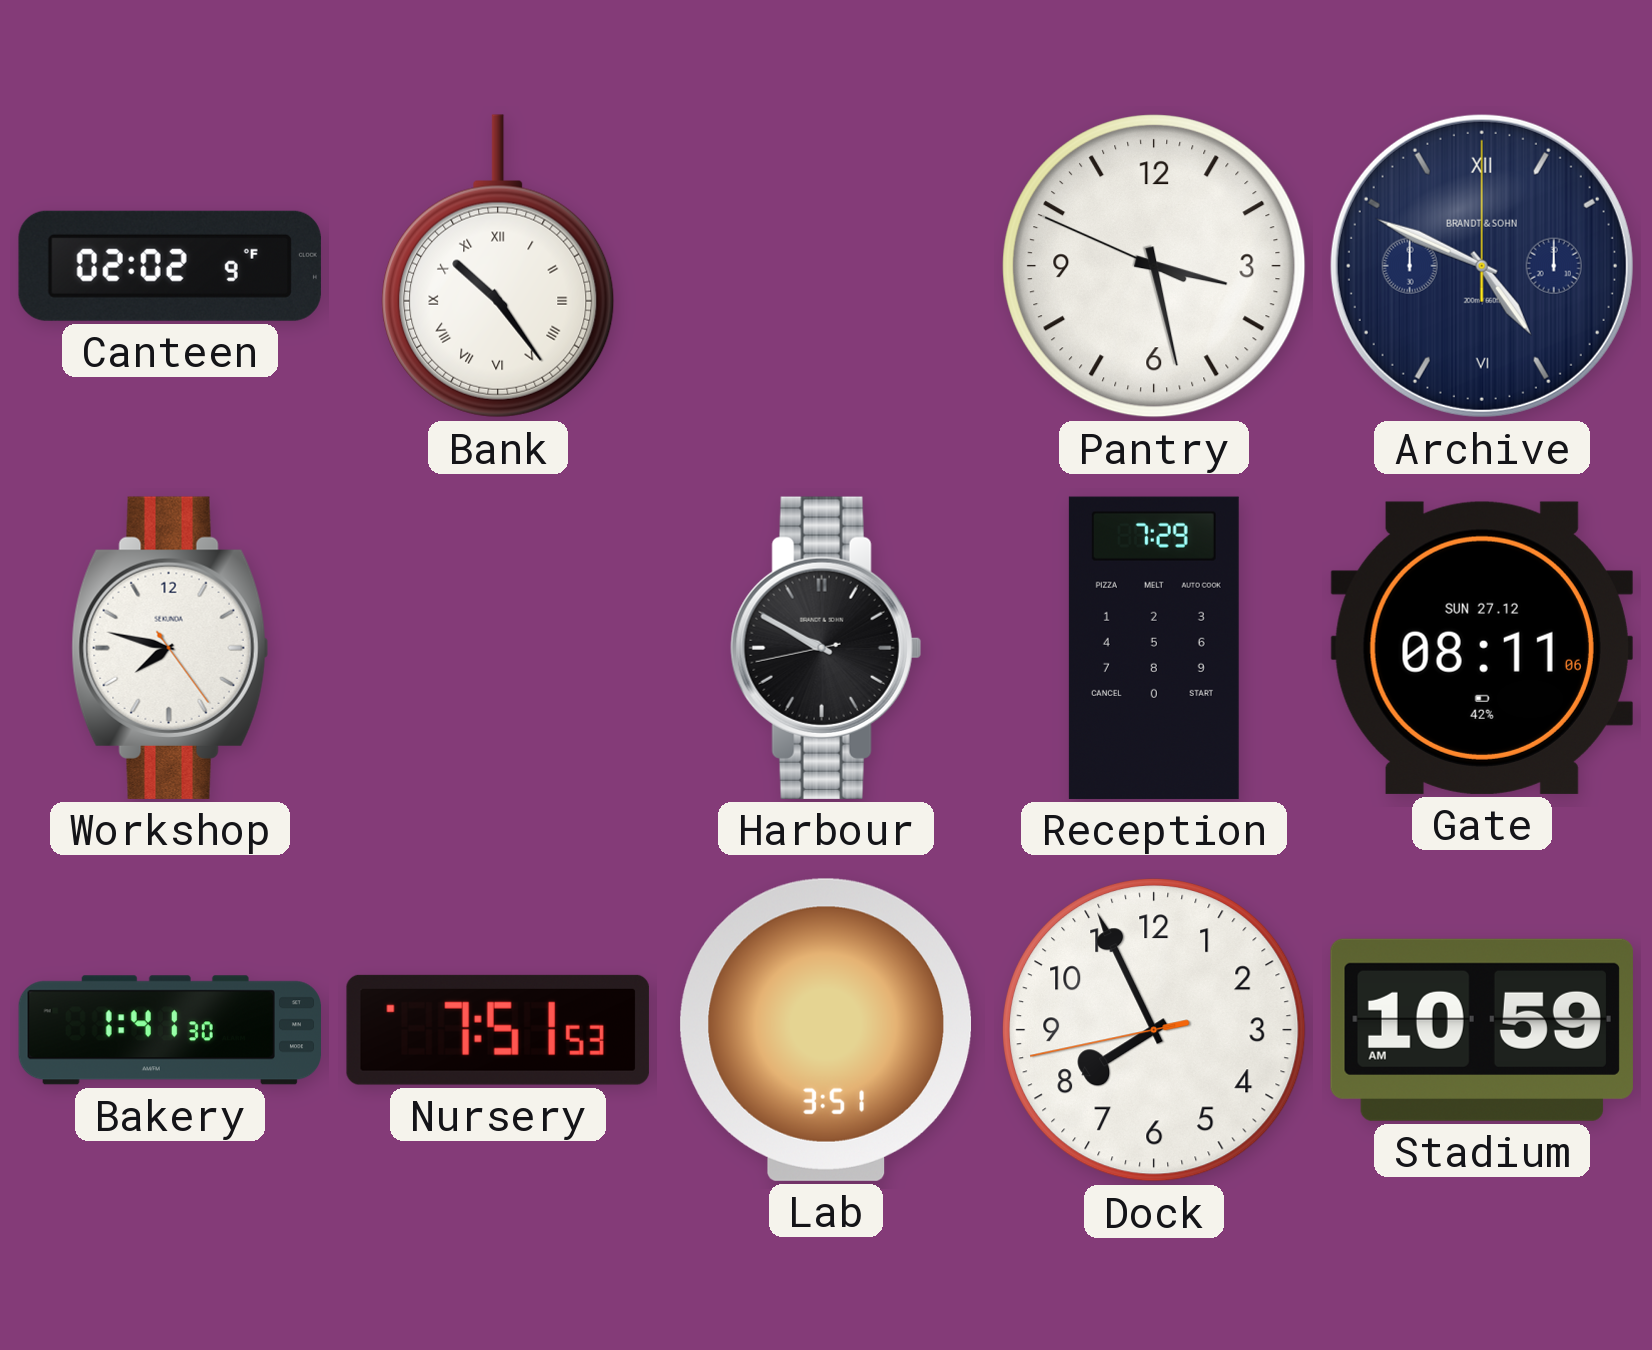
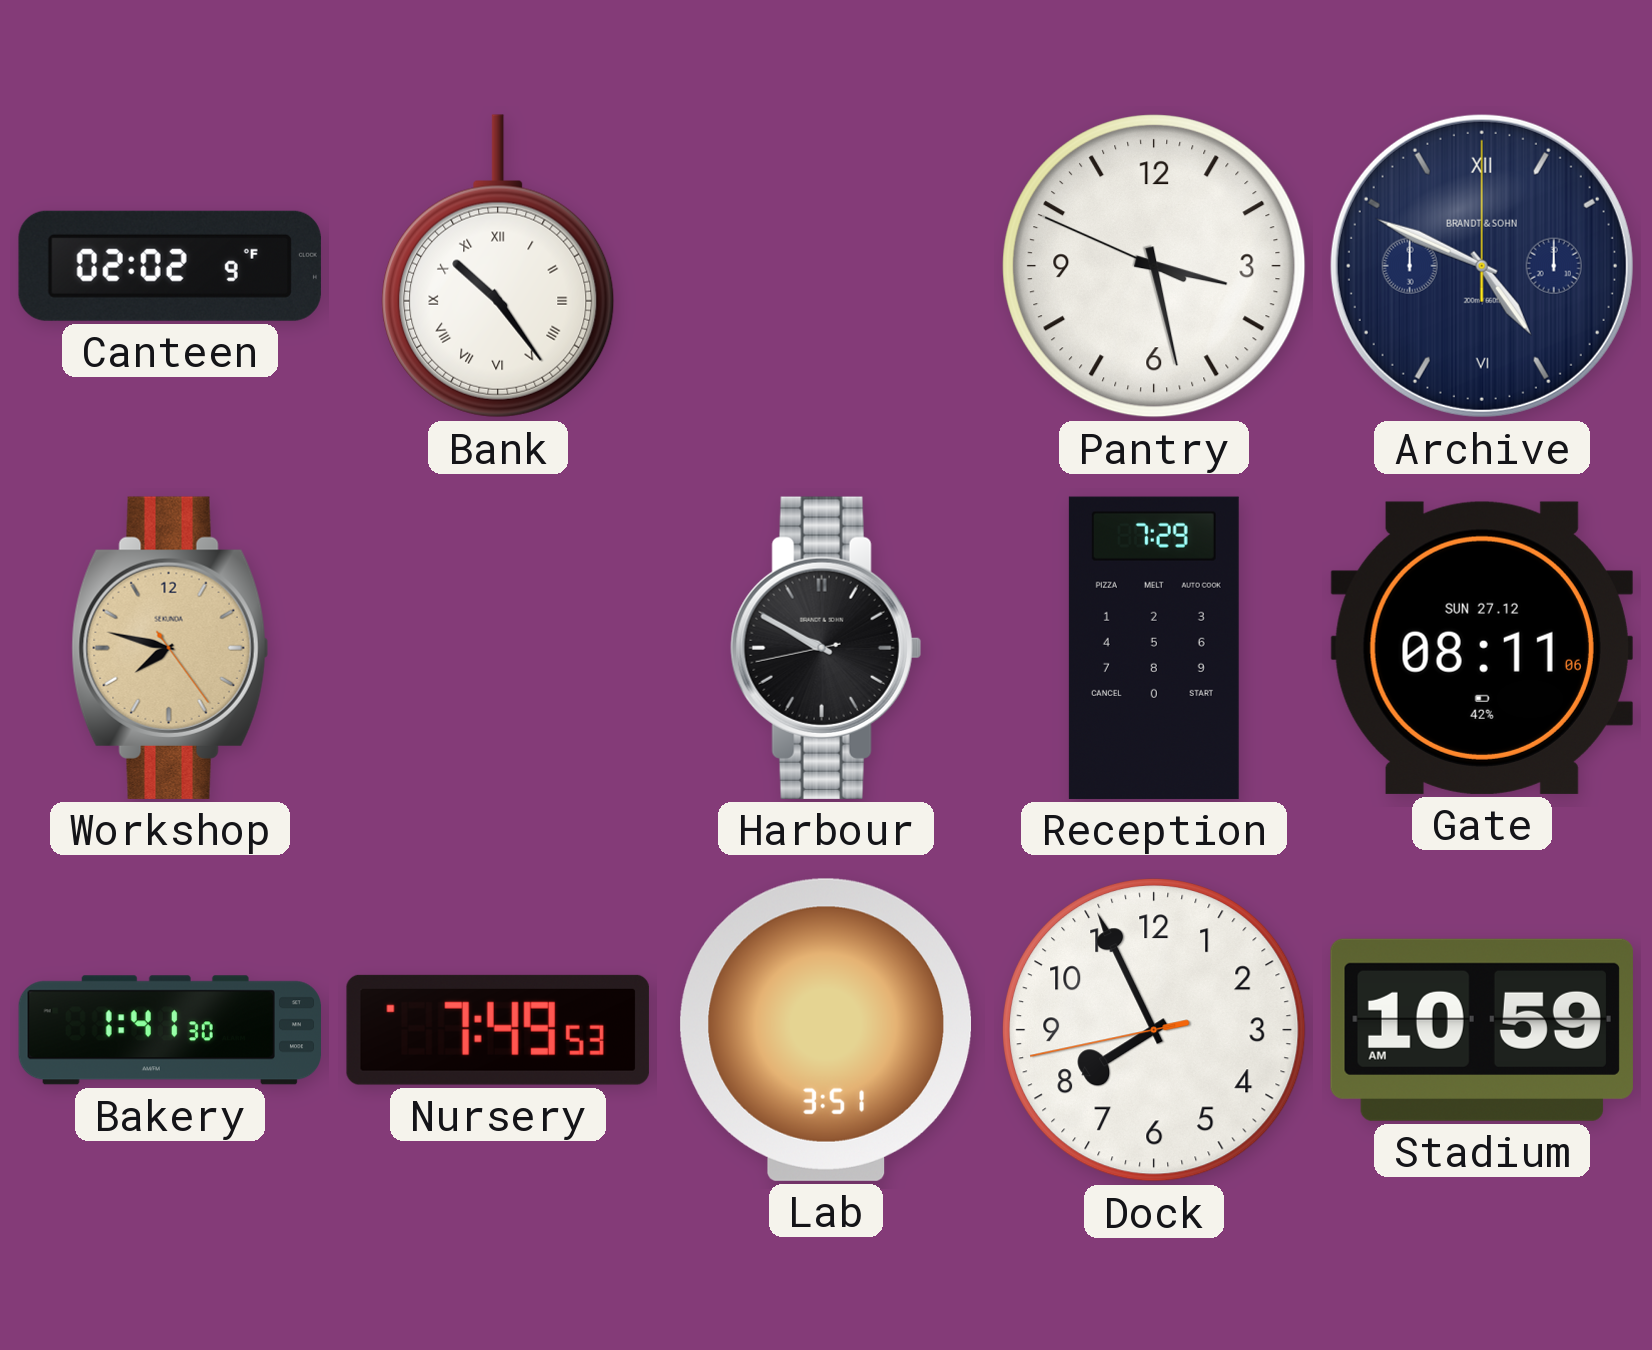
Workshop dial: white -> champagne
Nursery: 7:51 -> 7:49
